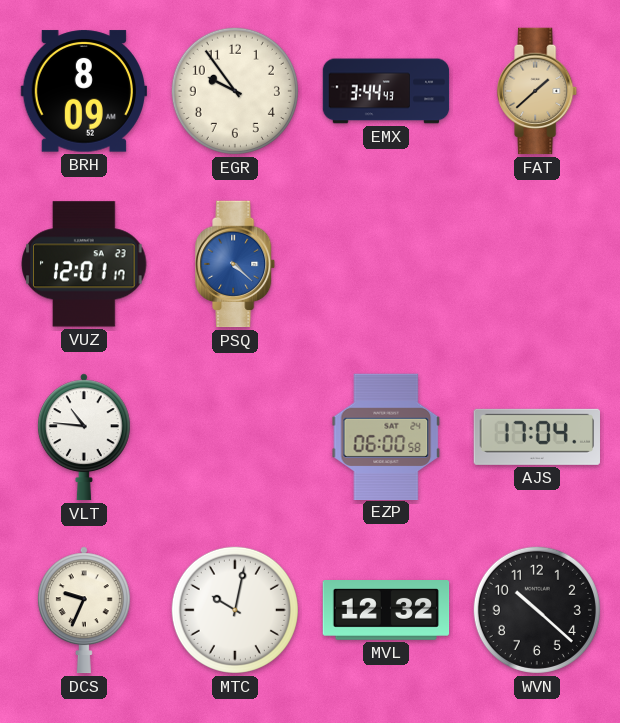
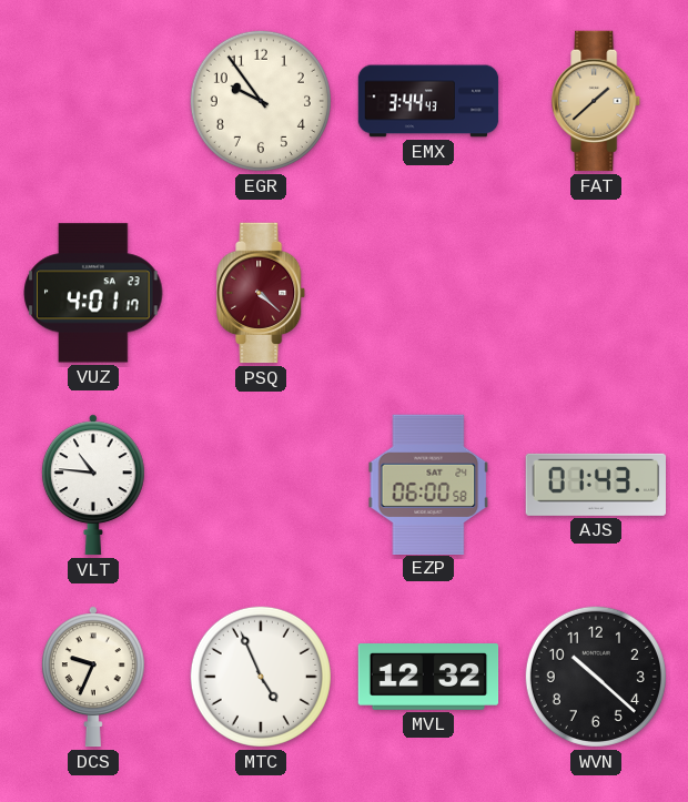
BRH: 8:09 -> none
VUZ: 12:01 -> 4:01
PSQ dial: blue -> burgundy
AJS: 17:04 -> 01:43
MTC: 10:02 -> 4:56
